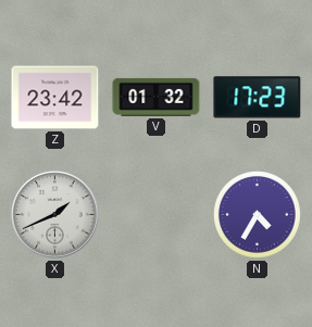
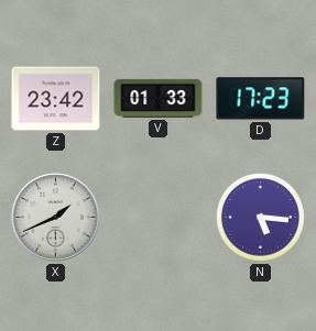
V: 01:32 -> 01:33
N: 4:35 -> 5:16
